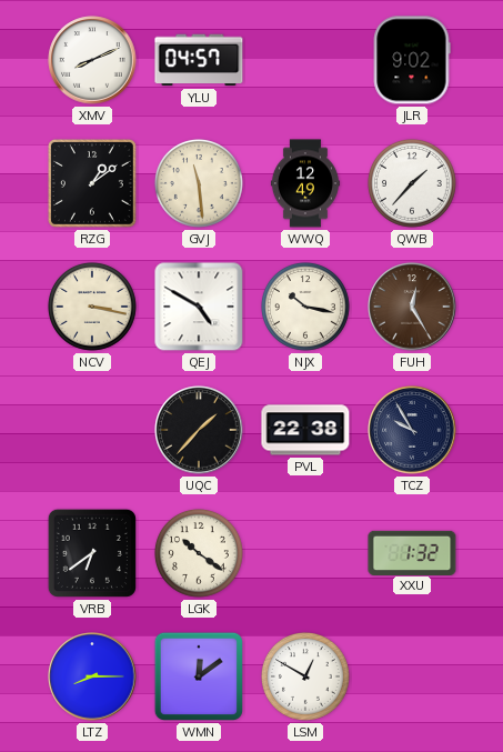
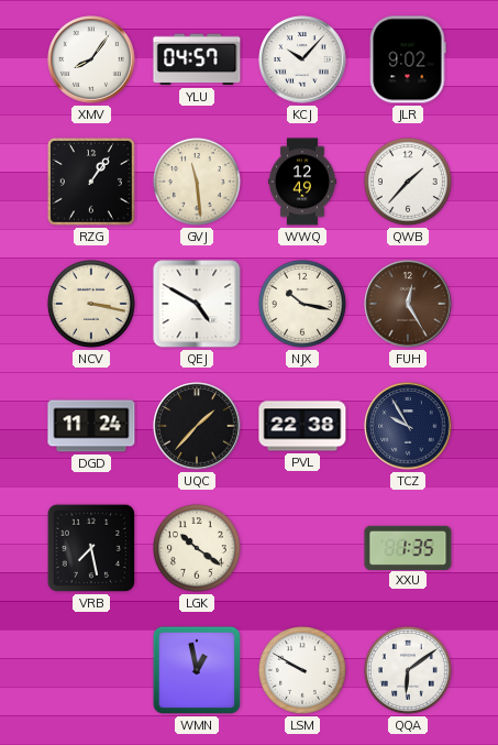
XMV: 8:11 -> 8:06
KCJ: none -> 10:07
RZG: 1:09 -> 1:06
DGD: none -> 11:24
VRB: 6:39 -> 7:28
XXU: 1:32 -> 1:35
LTZ: 8:15 -> none
WMN: 12:09 -> 12:58
LSM: 12:50 -> 9:50
QQA: none -> 6:09
